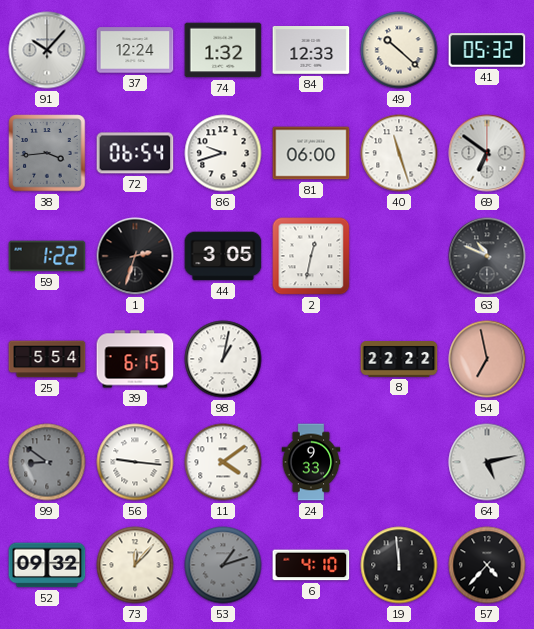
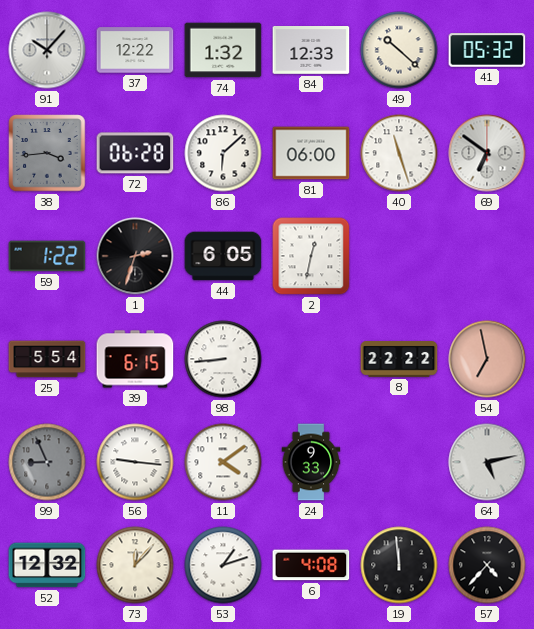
37: 12:24 -> 12:22
72: 06:54 -> 06:28
86: 9:42 -> 6:08
44: 3:05 -> 6:05
63: 10:49 -> none
98: 1:02 -> 8:44
99: 8:51 -> 8:56
52: 09:32 -> 12:32
53 dial: grey -> white
6: 4:10 -> 4:08
